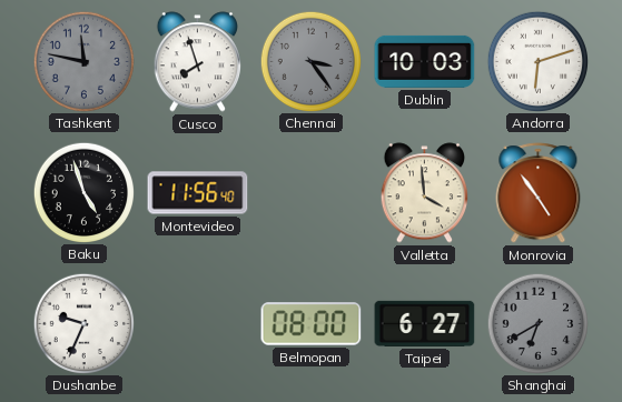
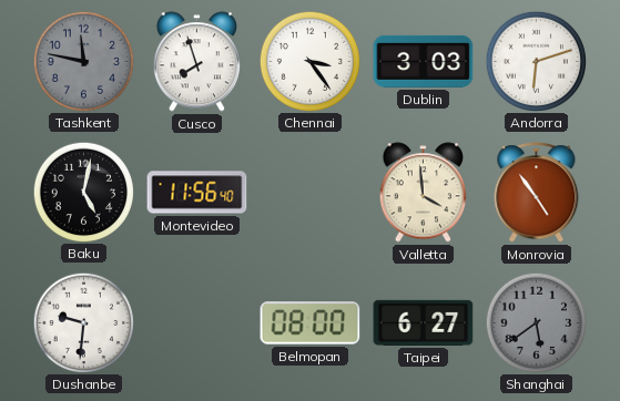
Chennai dial: grey -> white
Dublin: 10:03 -> 3:03
Baku: 4:57 -> 5:02
Dushanbe: 9:34 -> 9:31
Shanghai: 6:40 -> 5:39
